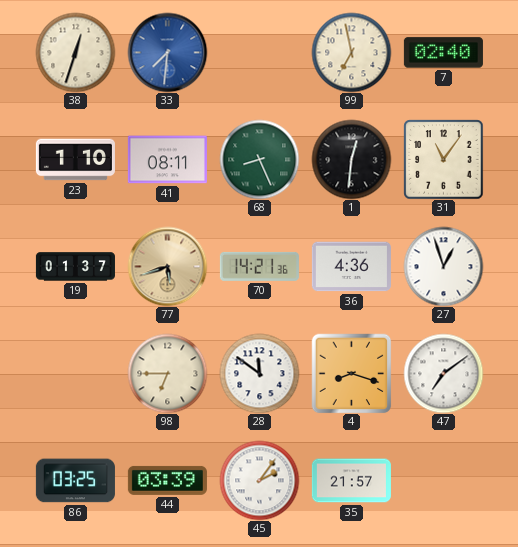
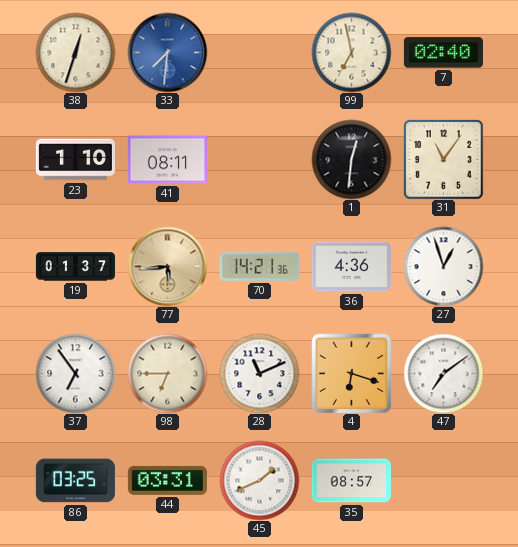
68: 8:26 -> none
77: 5:42 -> 5:44
37: none -> 6:54
28: 11:51 -> 11:11
4: 8:18 -> 6:18
44: 03:39 -> 03:31
45: 2:06 -> 1:41
35: 21:57 -> 08:57
